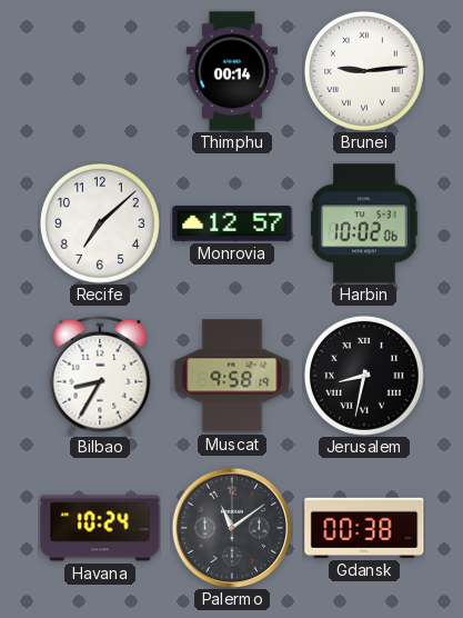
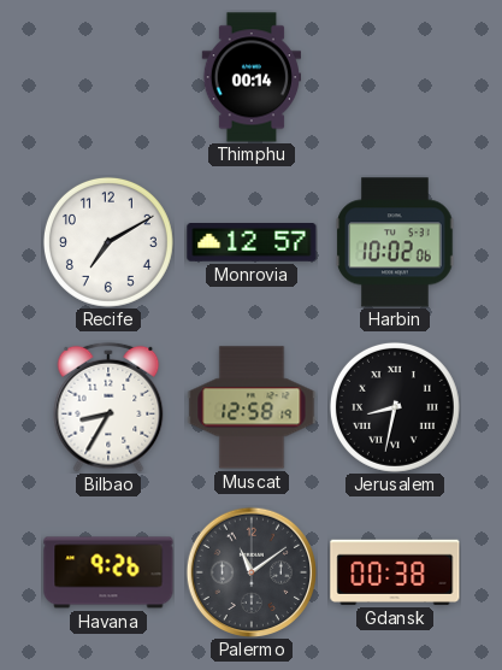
Brunei: 9:14 -> none
Recife: 7:08 -> 7:10
Muscat: 9:58 -> 12:58
Havana: 10:24 -> 9:26
